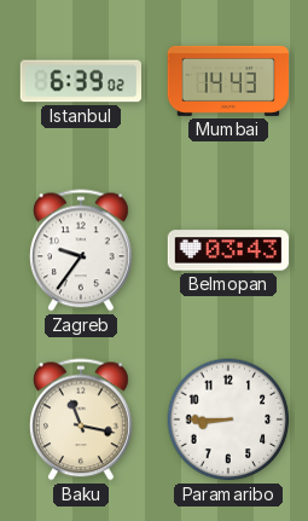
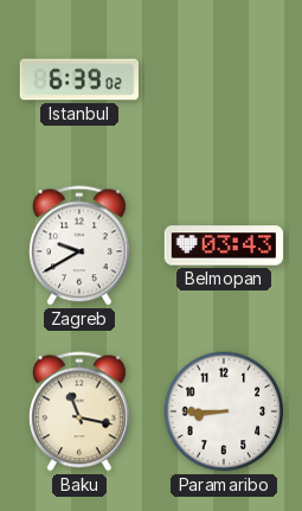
Mumbai: 14:43 -> none
Zagreb: 9:36 -> 9:40
